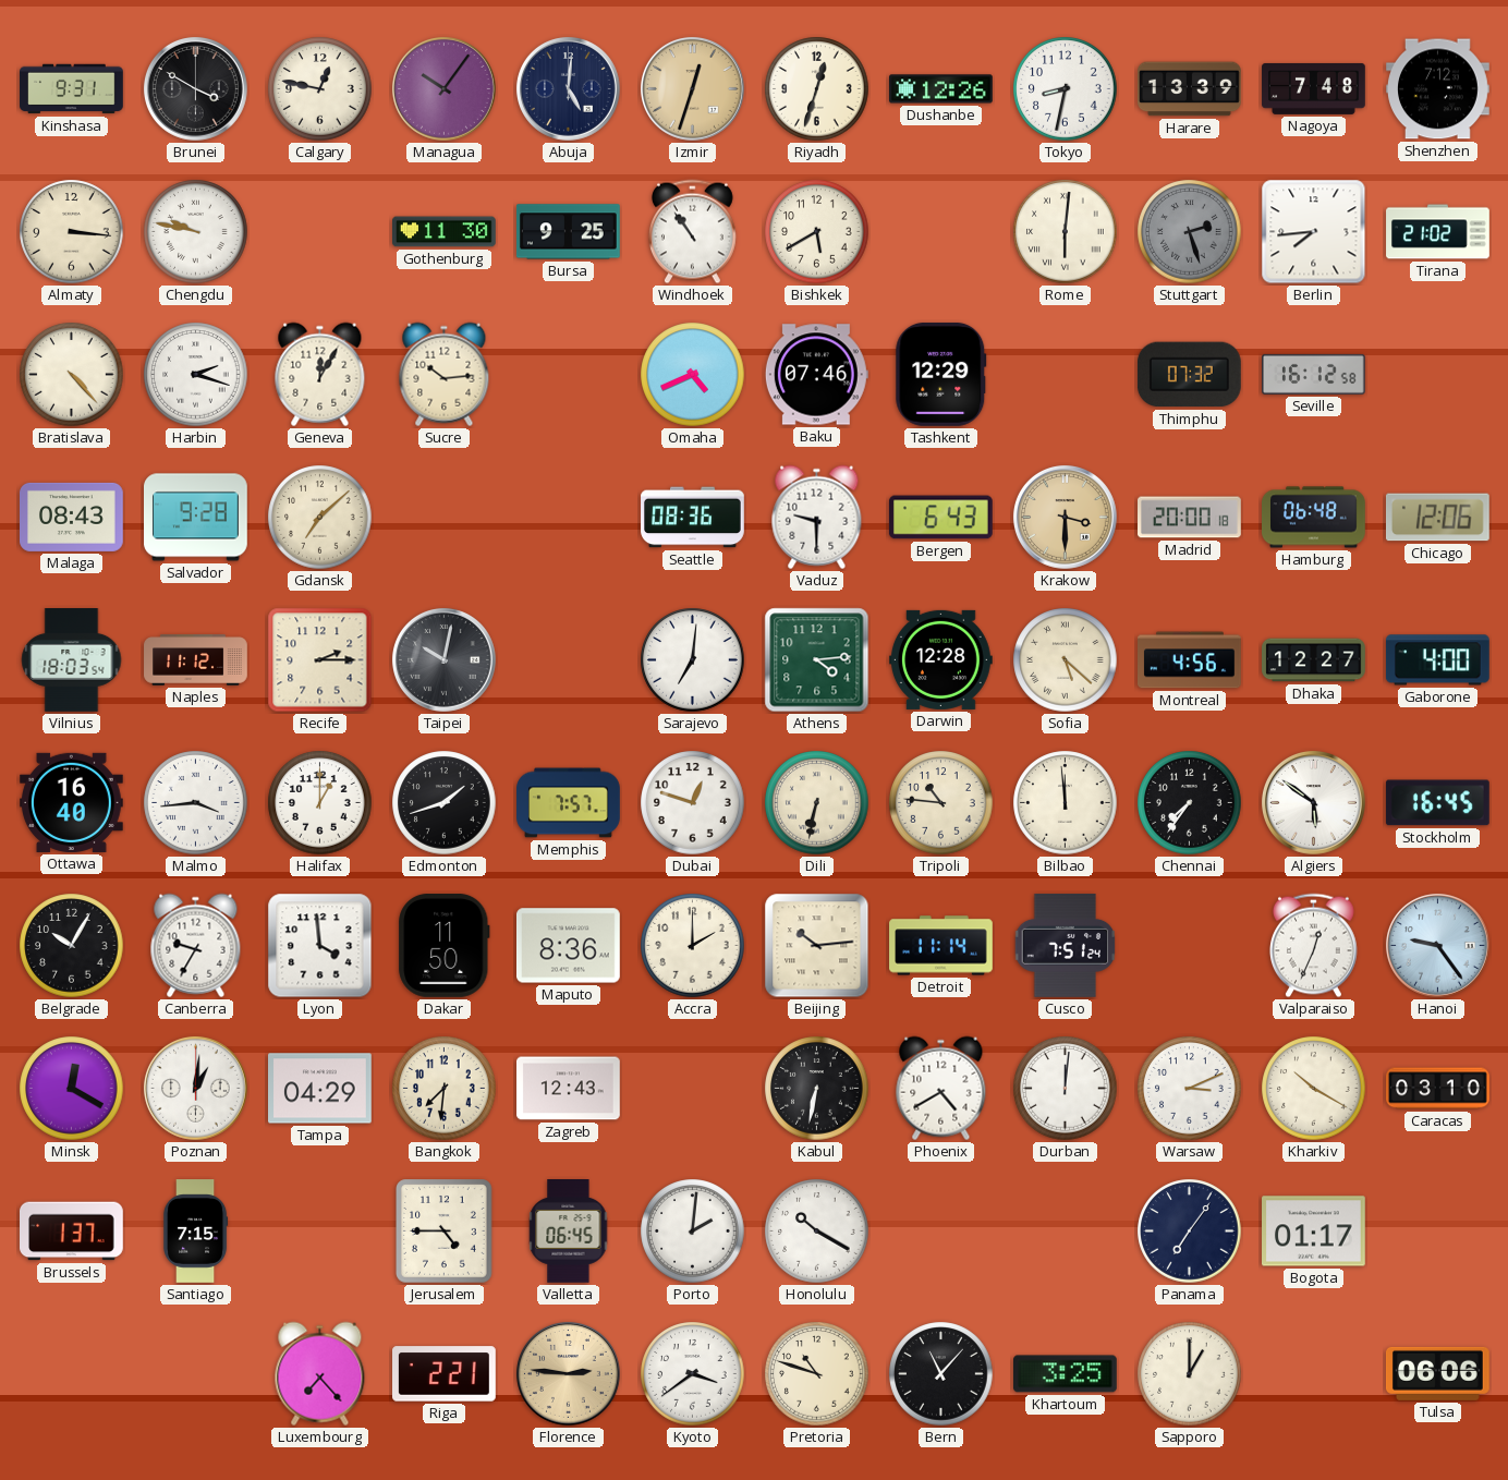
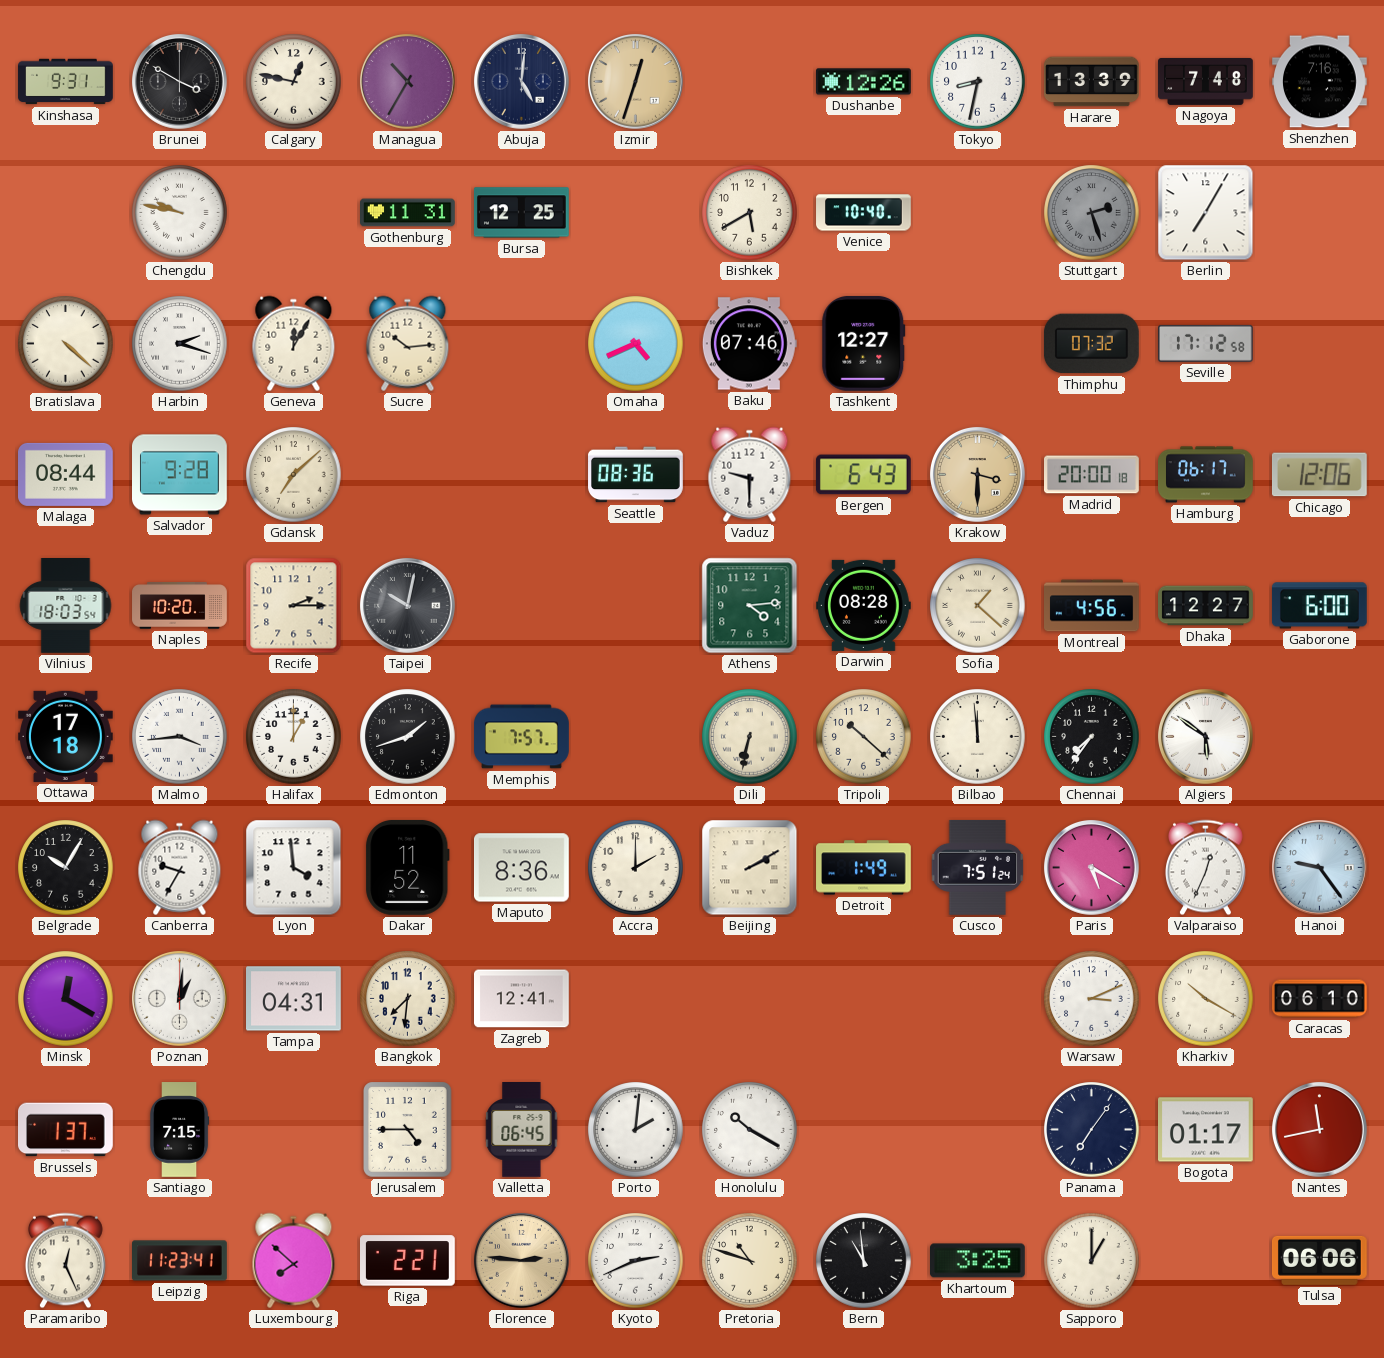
Managua: 10:06 -> 10:35
Riyadh: 12:33 -> none
Shenzhen: 7:12 -> 7:16
Almaty: 3:16 -> none
Gothenburg: 11:30 -> 11:31
Bursa: 9:25 -> 12:25
Windhoek: 10:54 -> none
Venice: none -> 10:40
Rome: 6:01 -> none
Berlin: 7:44 -> 7:05
Tirana: 21:02 -> none
Bratislava: 4:23 -> 4:22
Tashkent: 12:29 -> 12:27
Seville: 16:12 -> 17:12
Malaga: 08:43 -> 08:44
Hamburg: 06:48 -> 06:17
Naples: 11:12 -> 10:20
Sarajevo: 7:01 -> none
Darwin: 12:28 -> 08:28
Sofia: 5:22 -> 1:22
Gaborone: 4:00 -> 6:00
Ottawa: 16:40 -> 17:18
Dubai: 12:48 -> none
Tripoli: 10:46 -> 10:22
Stockholm: 16:45 -> none
Dakar: 11:50 -> 11:52
Beijing: 10:14 -> 2:10
Detroit: 11:14 -> 1:49
Paris: none -> 5:20
Tampa: 04:29 -> 04:31
Zagreb: 12:43 -> 12:41
Kabul: 6:32 -> none
Phoenix: 4:40 -> none
Durban: 12:01 -> none
Caracas: 03:10 -> 06:10
Nantes: none -> 11:43
Paramaribo: none -> 12:26
Leipzig: none -> 11:23
Luxembourg: 7:23 -> 7:52
Kyoto: 3:39 -> 2:41
Bern: 11:07 -> 10:59
